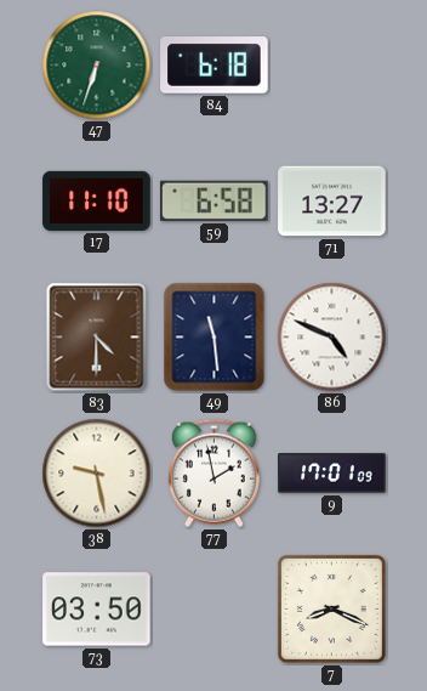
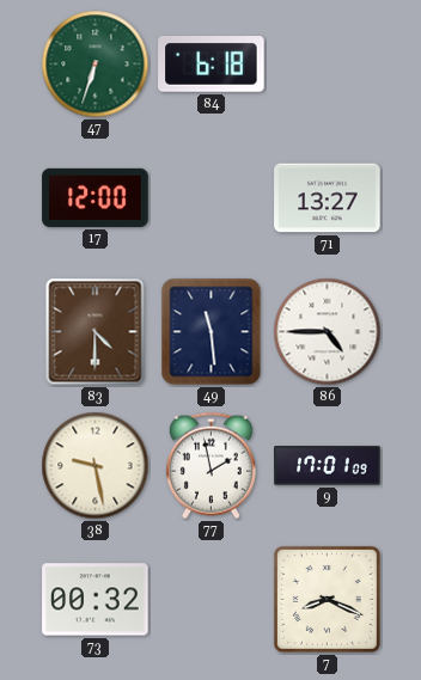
17: 11:10 -> 12:00
59: 6:58 -> none
86: 4:49 -> 4:45
73: 03:50 -> 00:32
